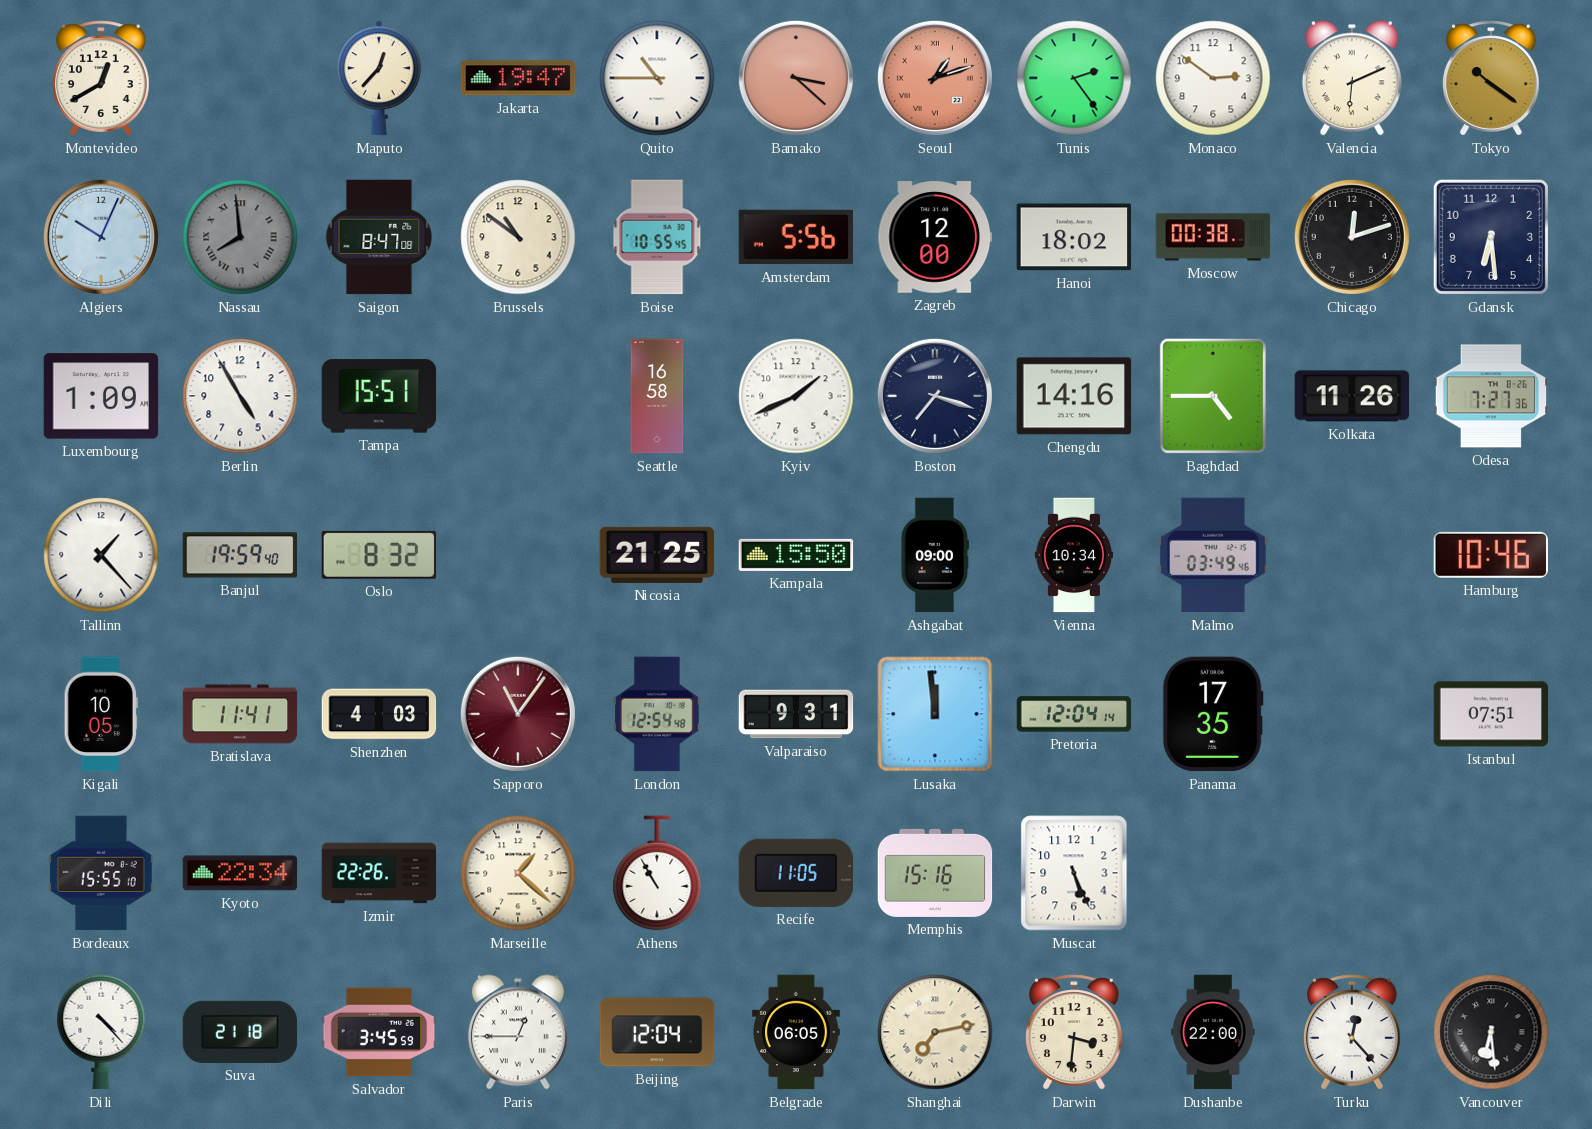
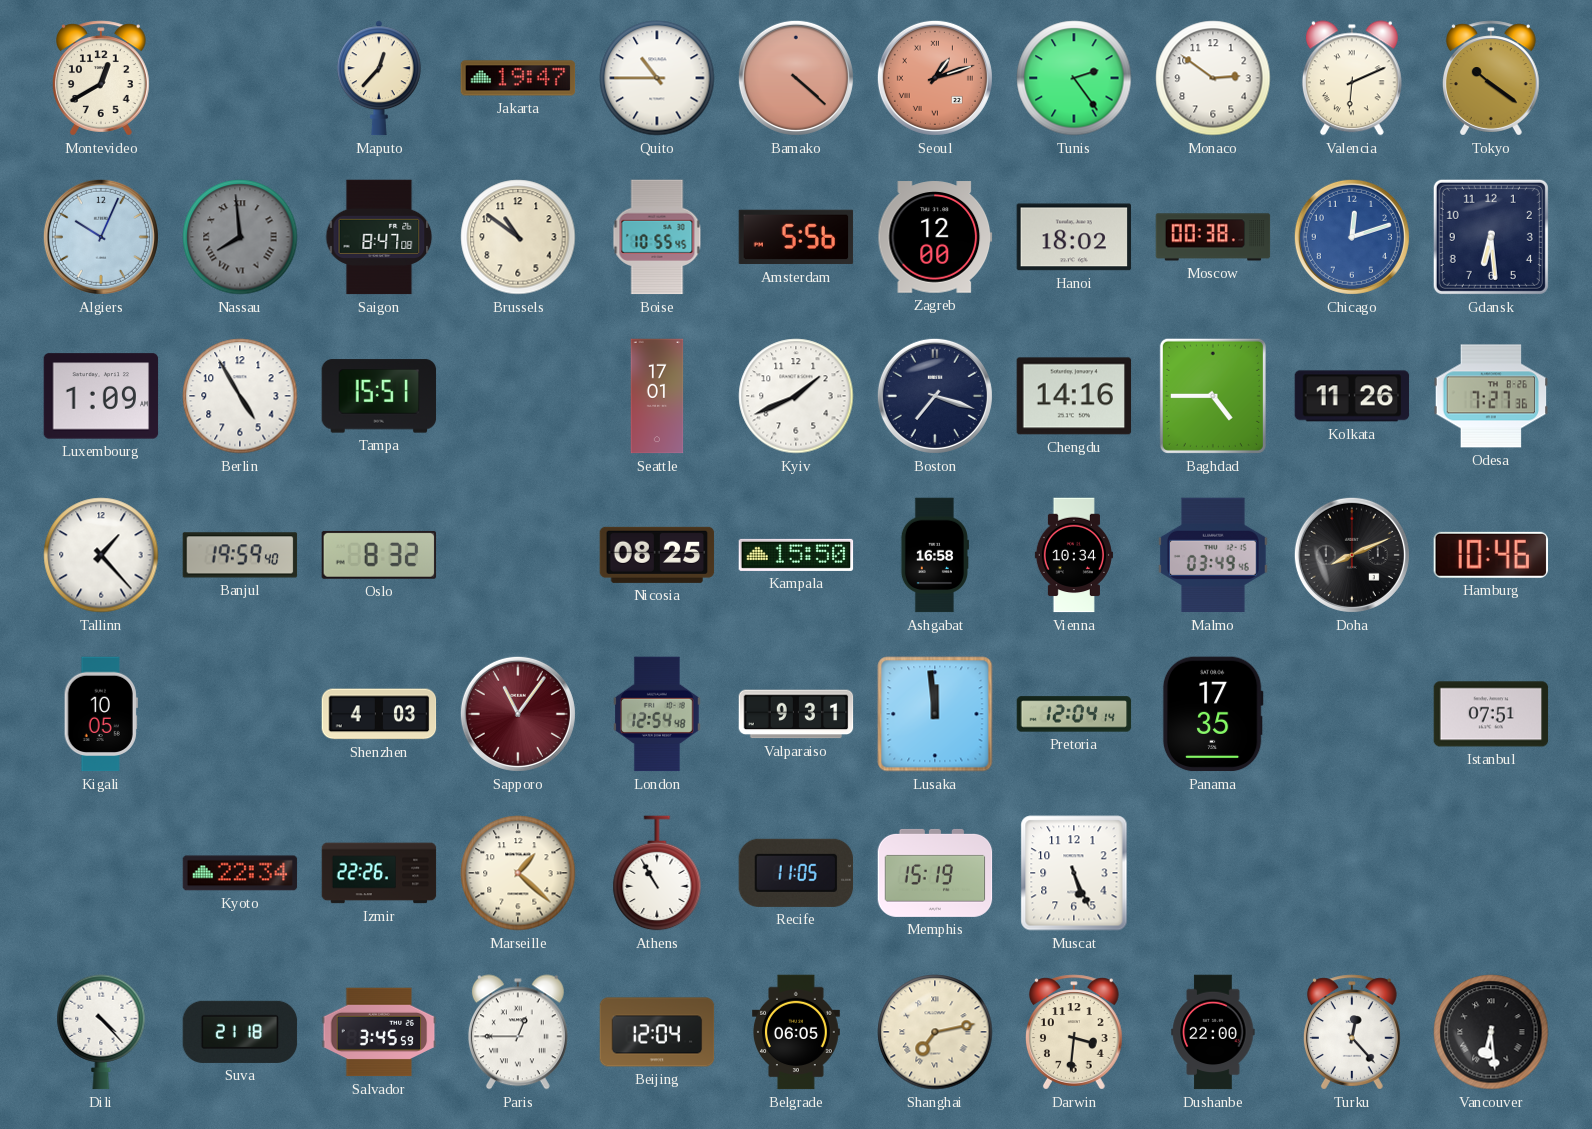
Bamako: 3:22 -> 4:22
Chicago dial: black -> blue
Seattle: 16:58 -> 17:01
Nicosia: 21:25 -> 08:25
Ashgabat: 09:00 -> 16:58
Doha: none -> 8:11
Bratislava: 11:41 -> none
Bordeaux: 15:55 -> none
Memphis: 15:16 -> 15:19
